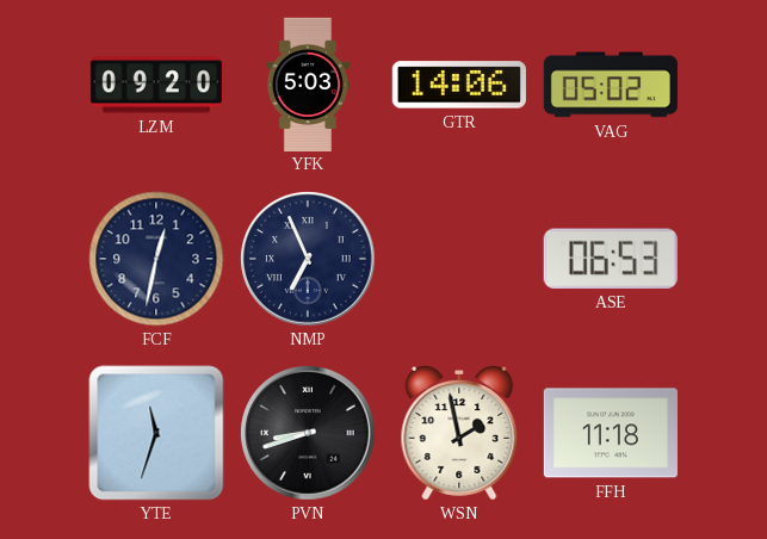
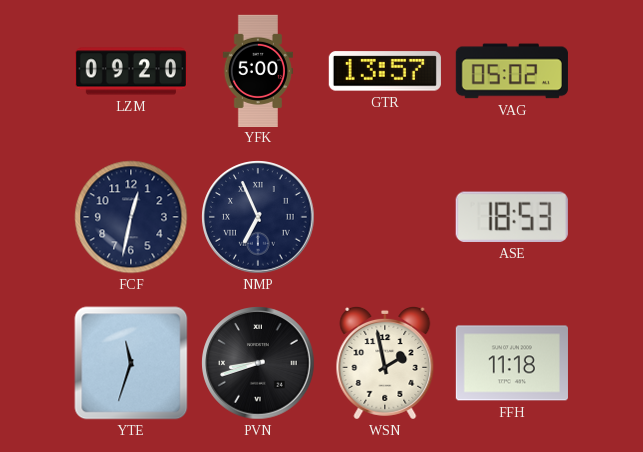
YFK: 5:03 -> 5:00
GTR: 14:06 -> 13:57
ASE: 06:53 -> 18:53
